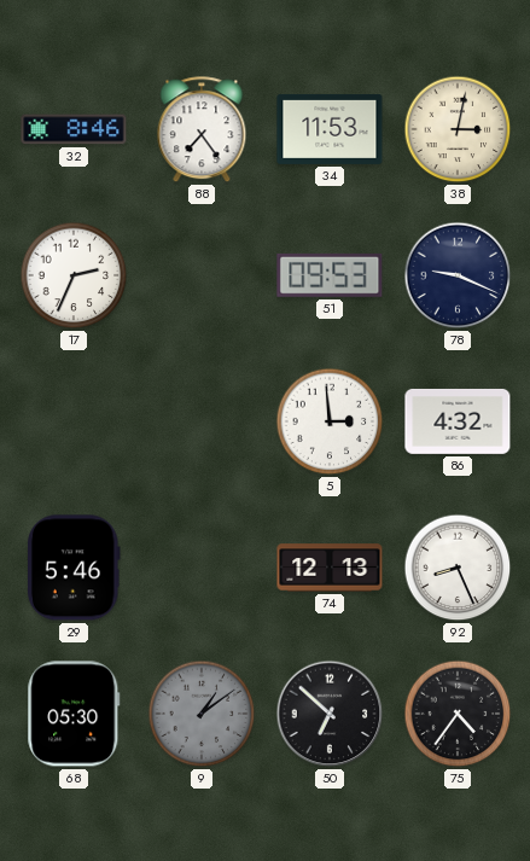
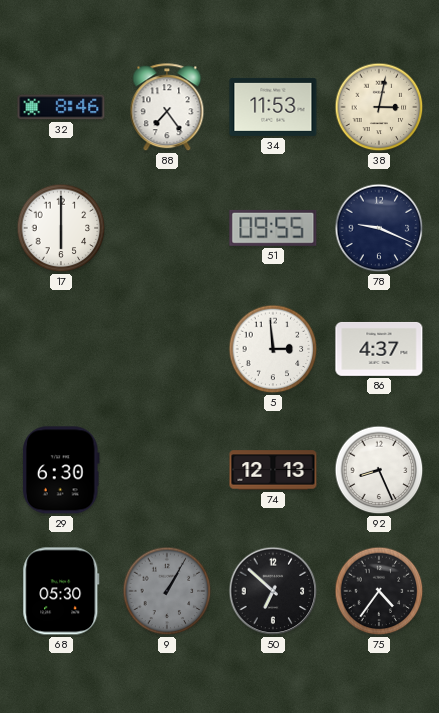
17: 2:34 -> 6:00
51: 09:53 -> 09:55
86: 4:32 -> 4:37
29: 5:46 -> 6:30
9: 1:09 -> 1:05
